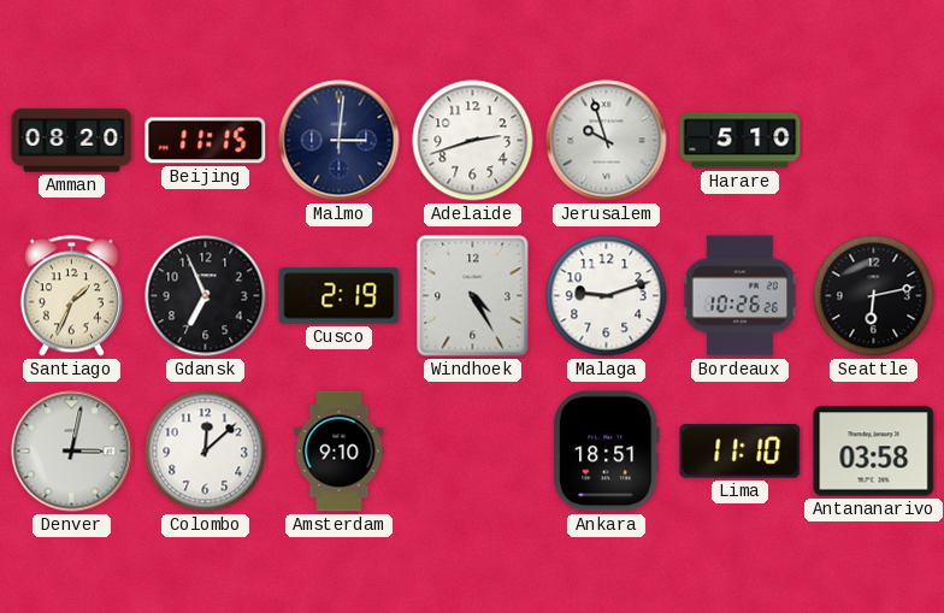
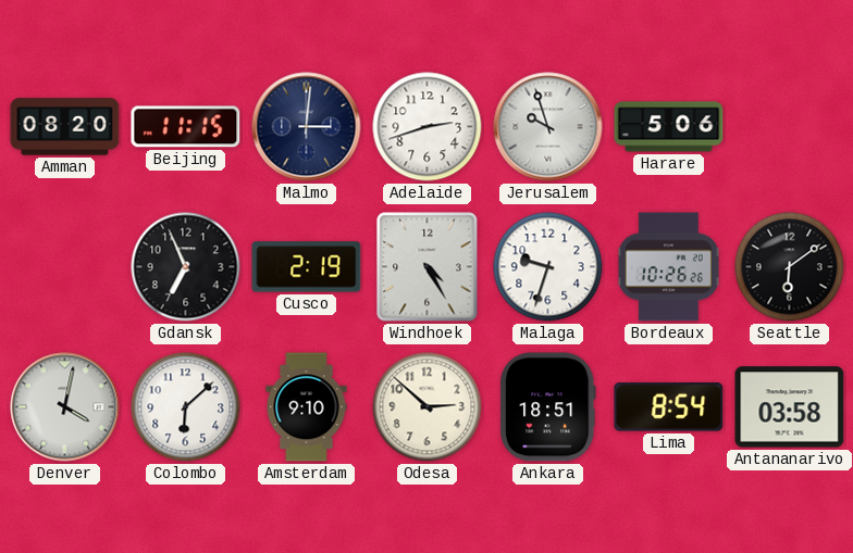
Harare: 5:10 -> 5:06
Santiago: 1:34 -> none
Malaga: 9:12 -> 9:33
Seattle: 6:13 -> 6:09
Denver: 3:02 -> 4:02
Colombo: 12:08 -> 6:08
Odesa: none -> 2:52
Lima: 11:10 -> 8:54
